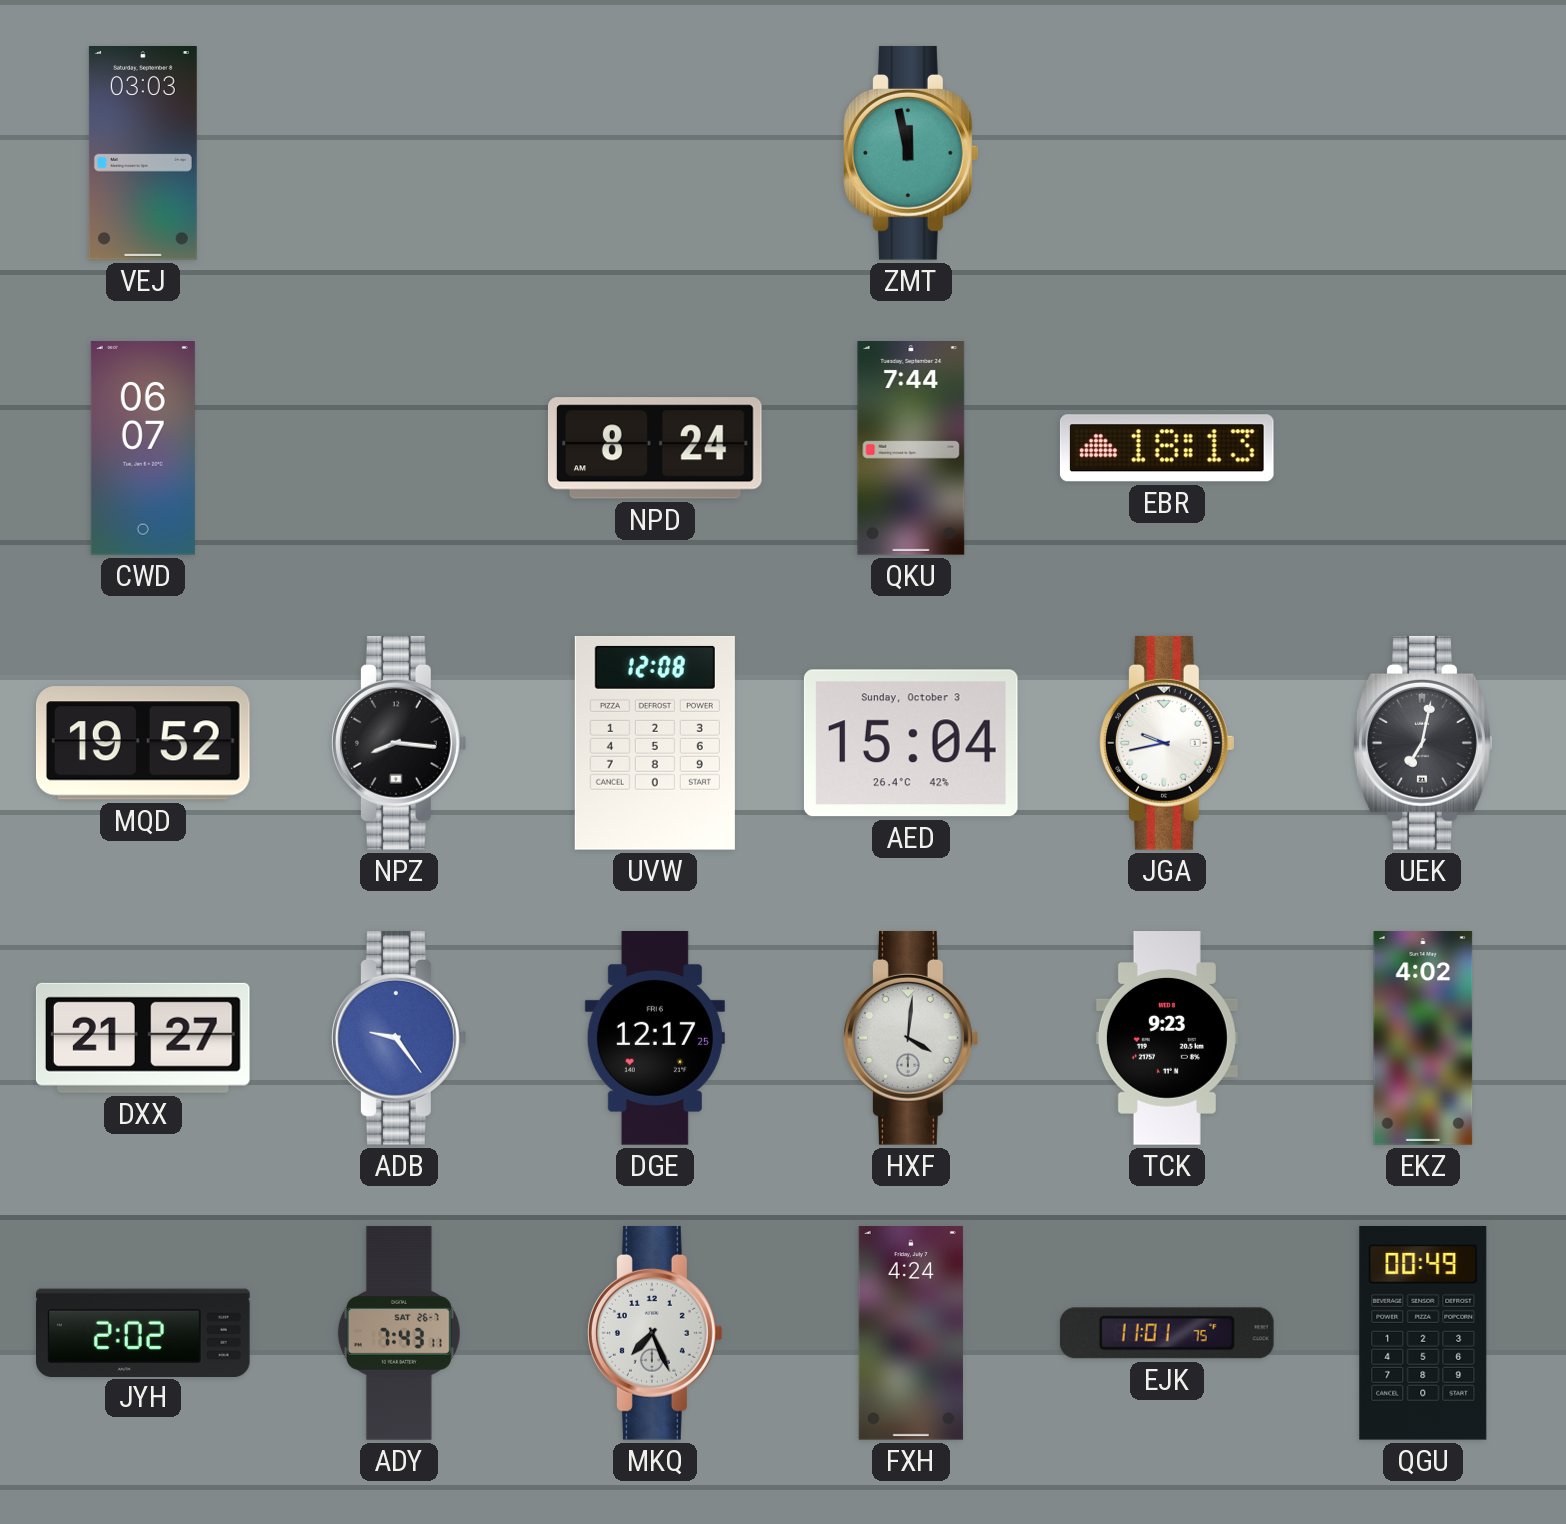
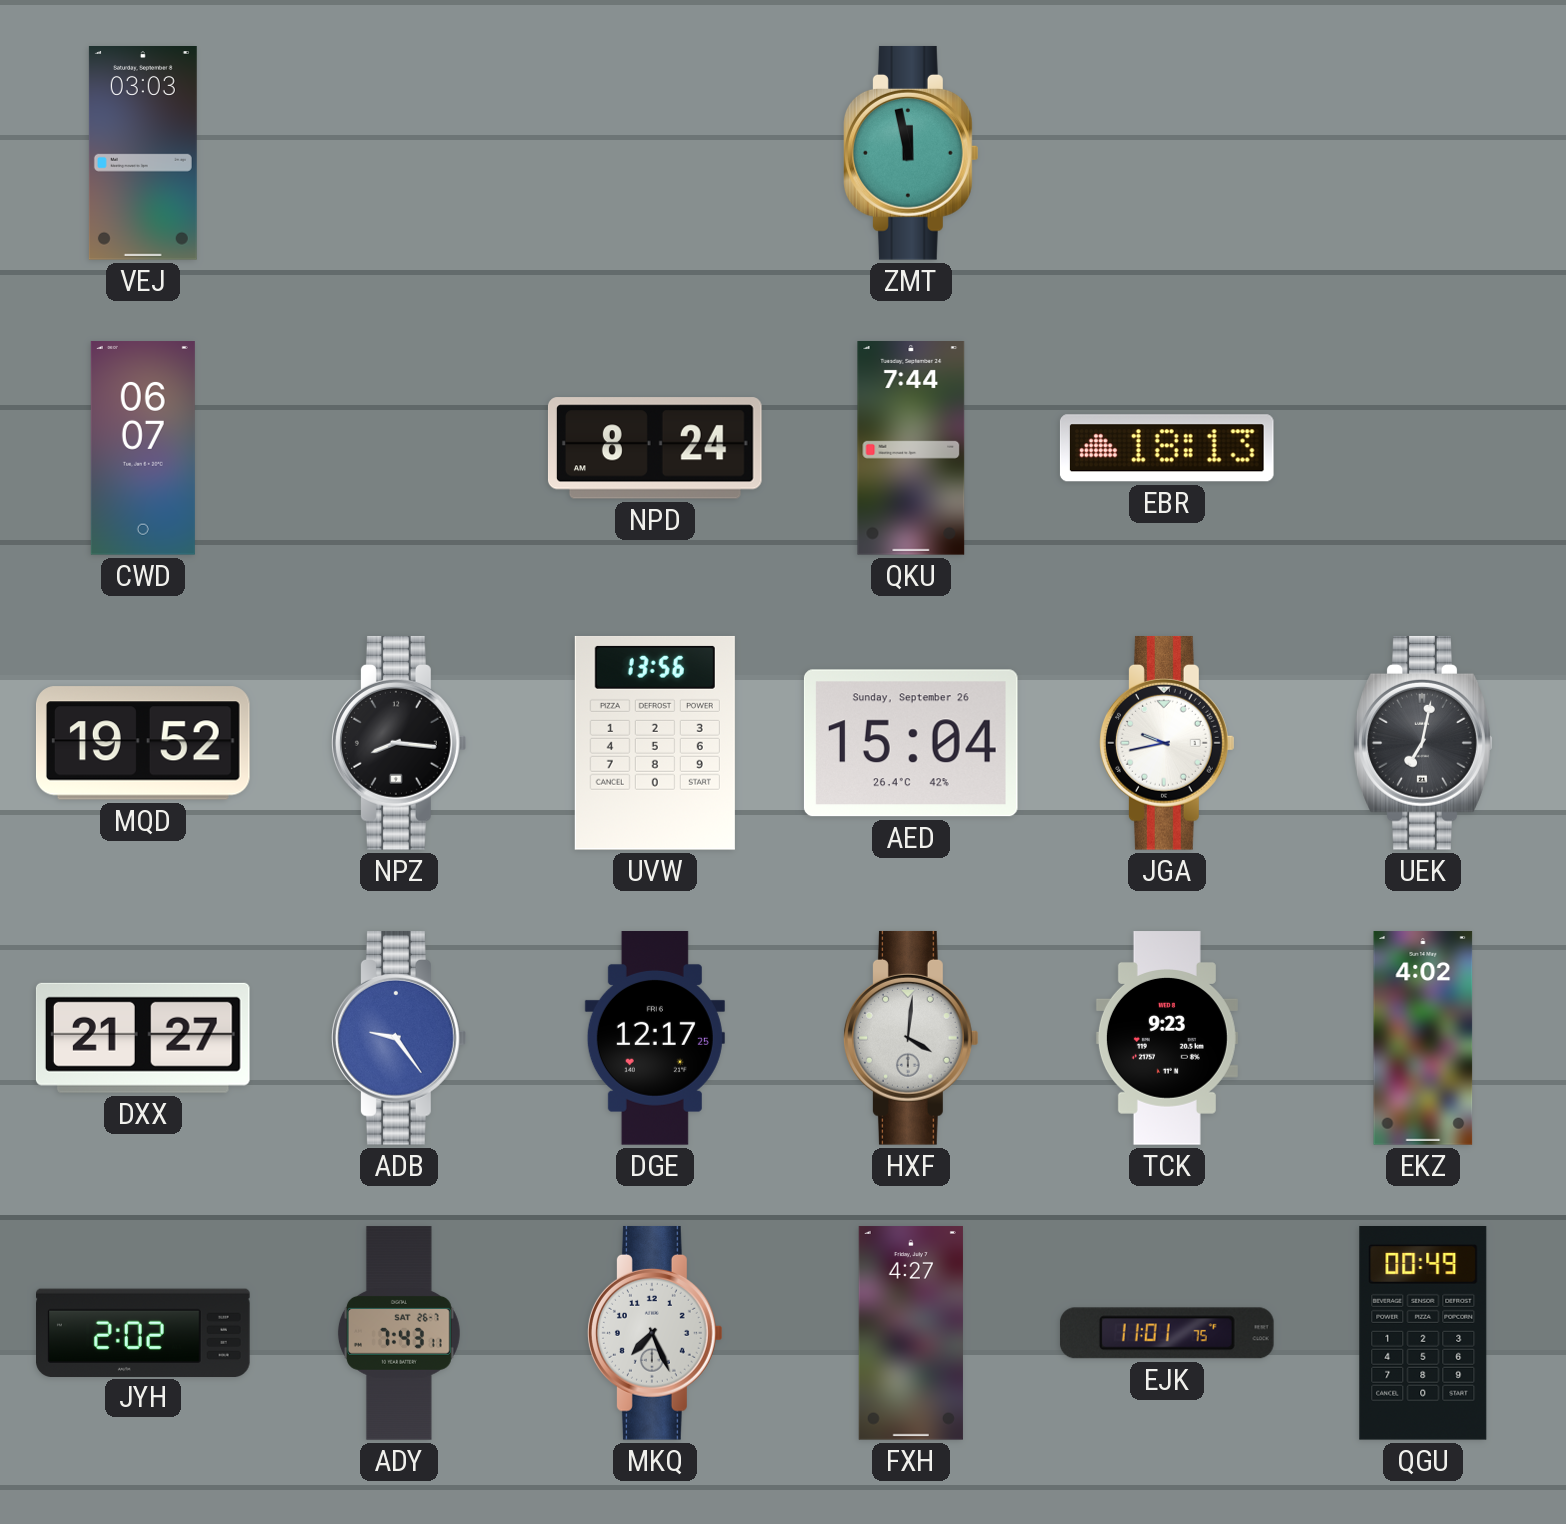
UVW: 12:08 -> 13:56
AED date: Sunday, October 3 -> Sunday, September 26
FXH: 4:24 -> 4:27
